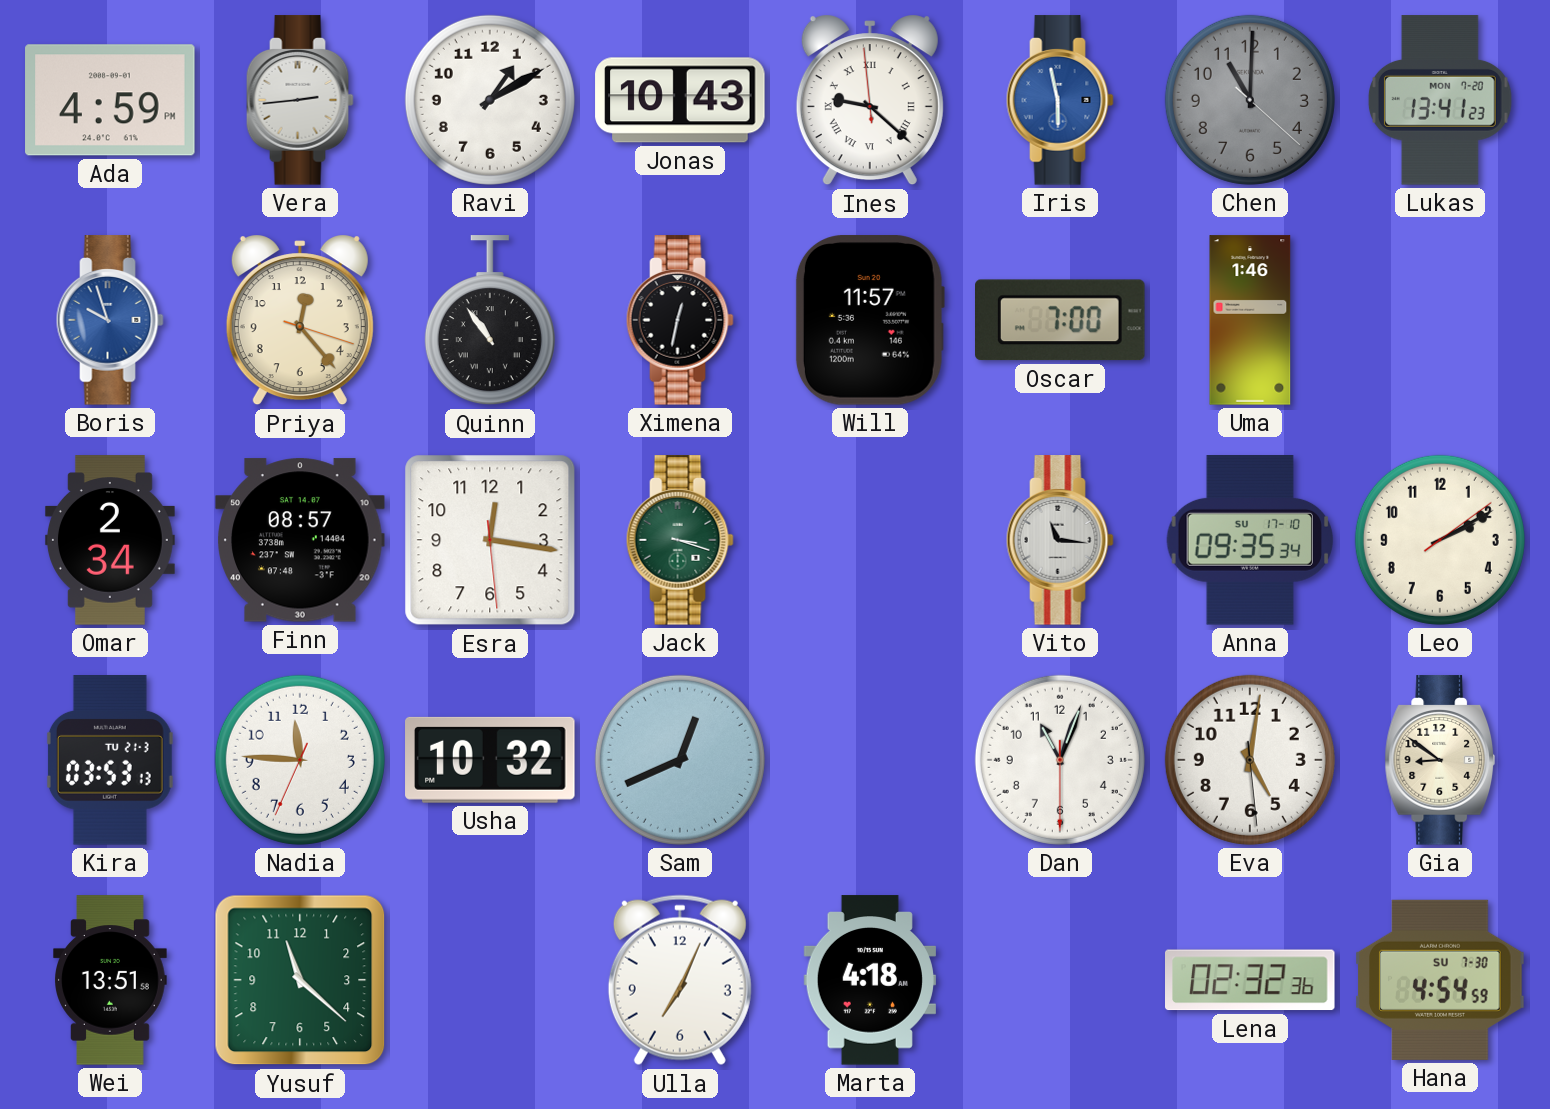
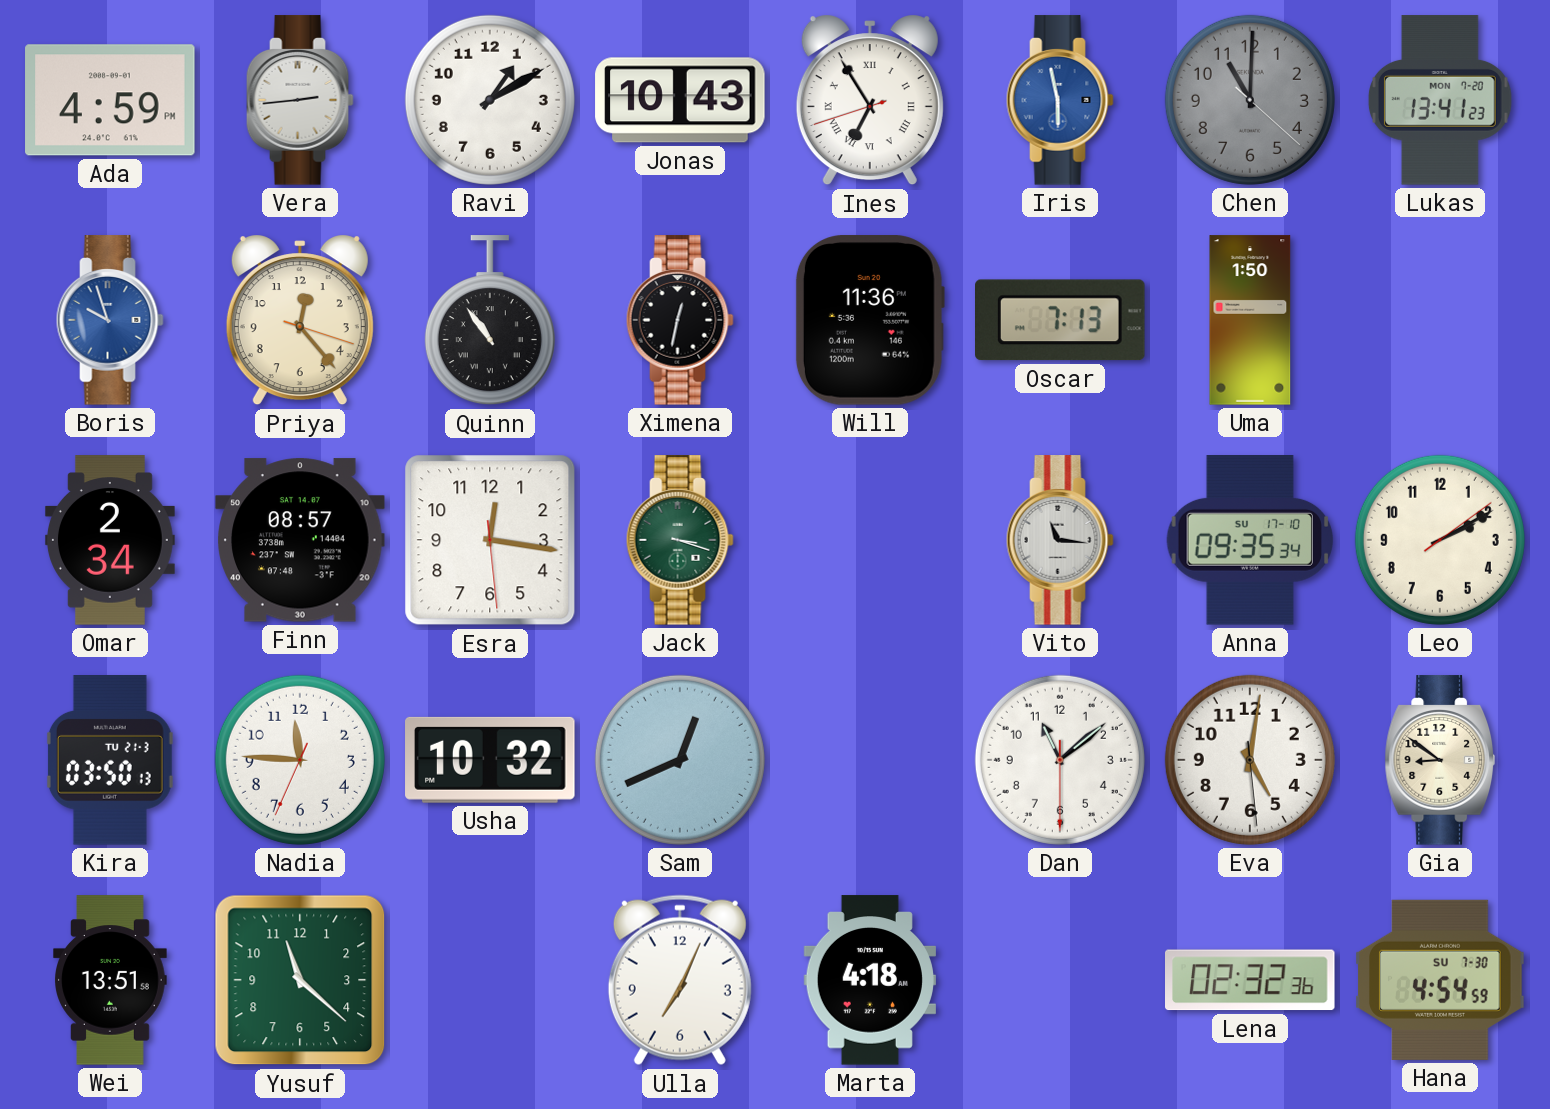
Ines: 9:21 -> 6:54
Will: 11:57 -> 11:36
Oscar: 7:00 -> 7:13
Uma: 1:46 -> 1:50
Kira: 03:53 -> 03:50
Dan: 11:03 -> 11:08
